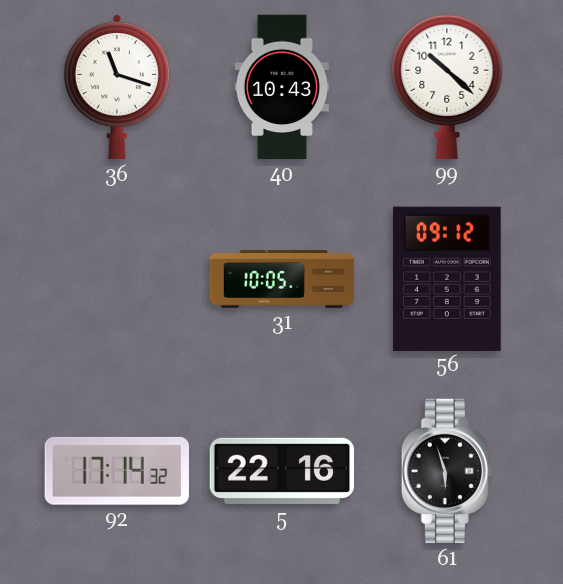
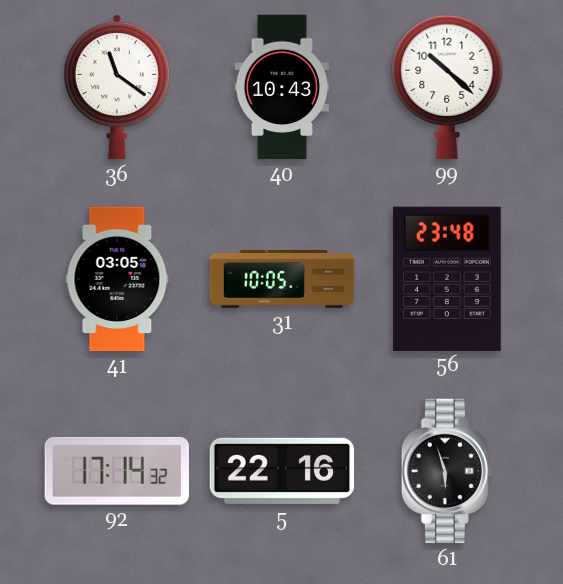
36: 11:18 -> 11:21
41: none -> 03:05
56: 09:12 -> 23:48
